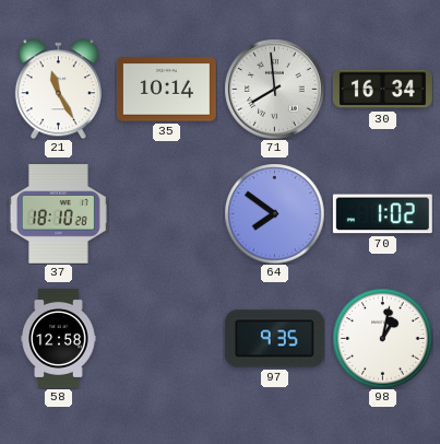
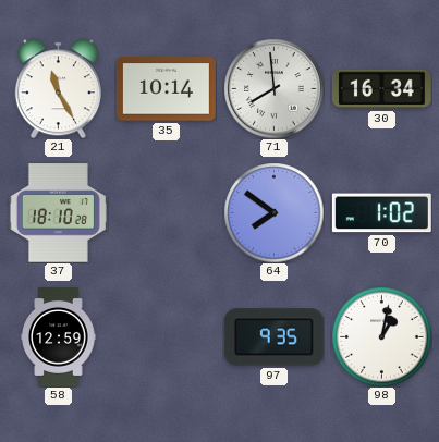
58: 12:58 -> 12:59
